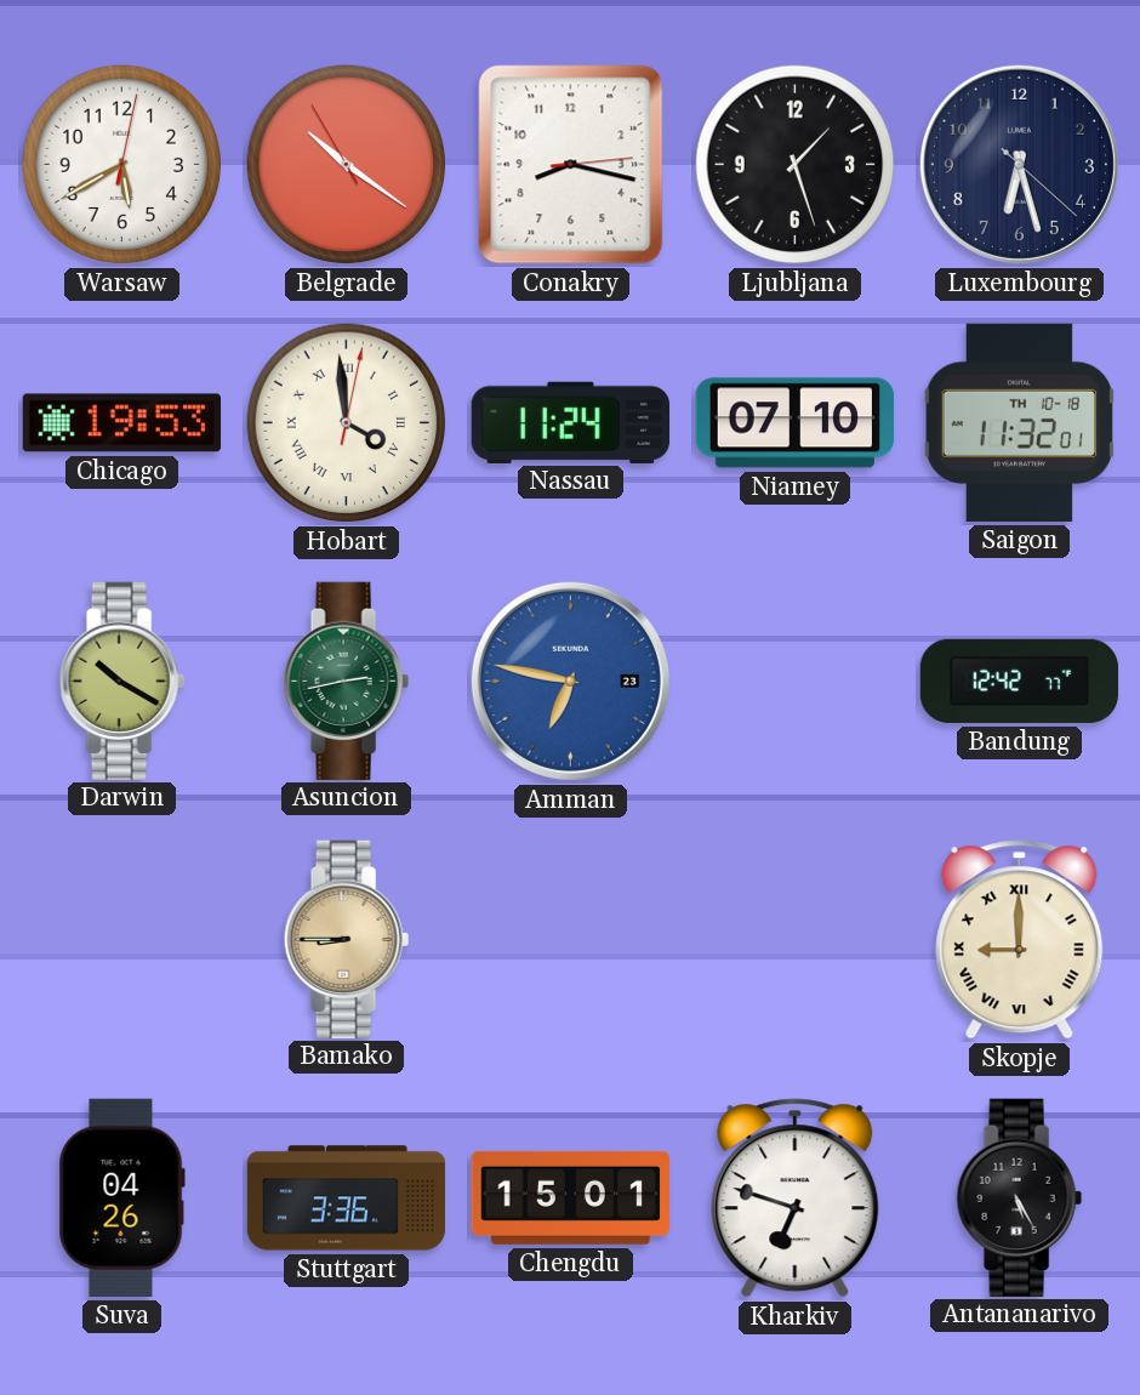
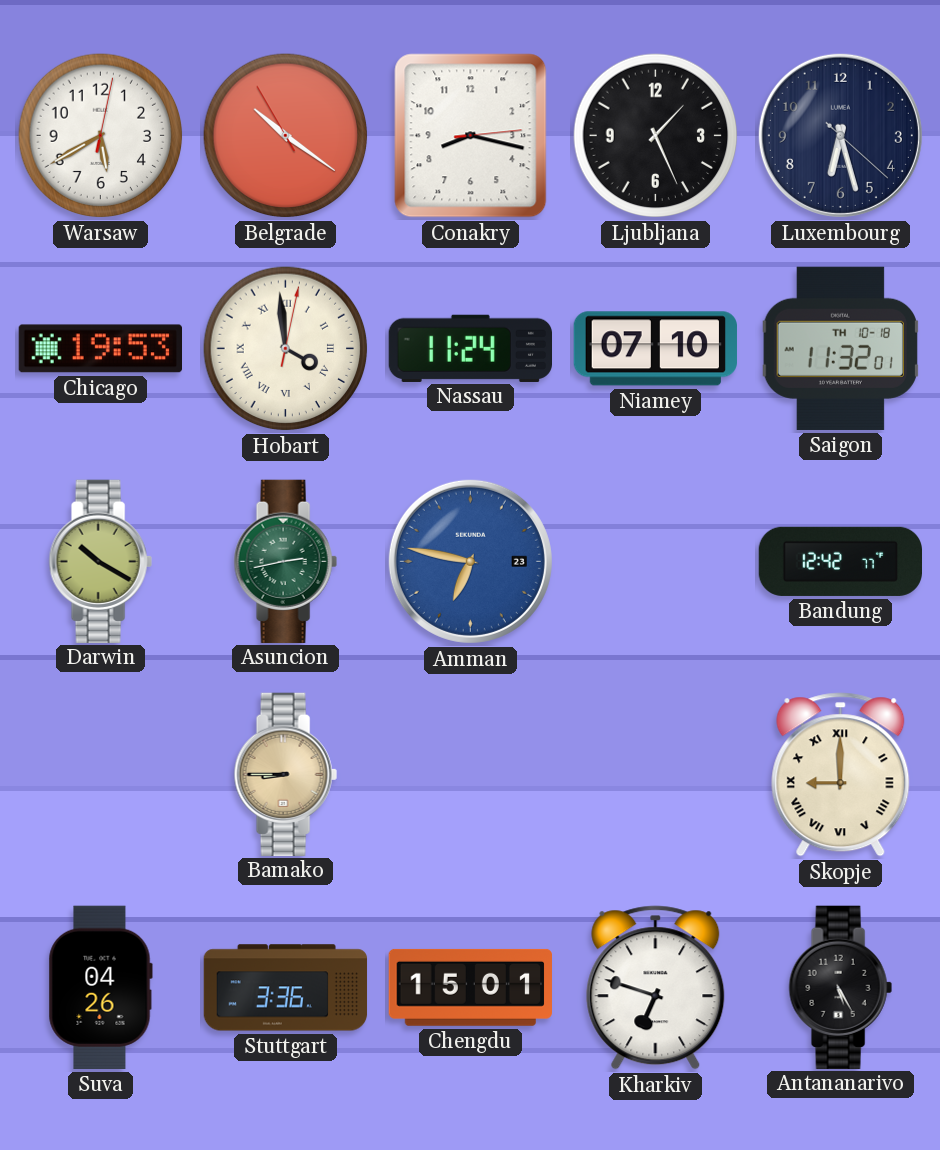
Ljubljana: 1:27 -> 1:26
